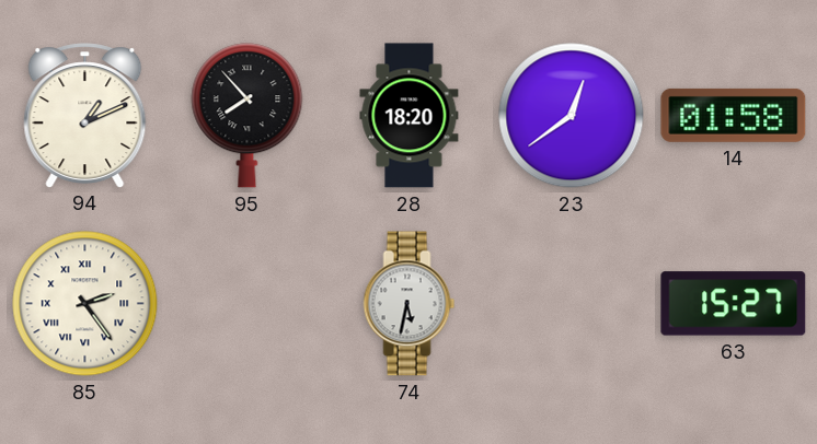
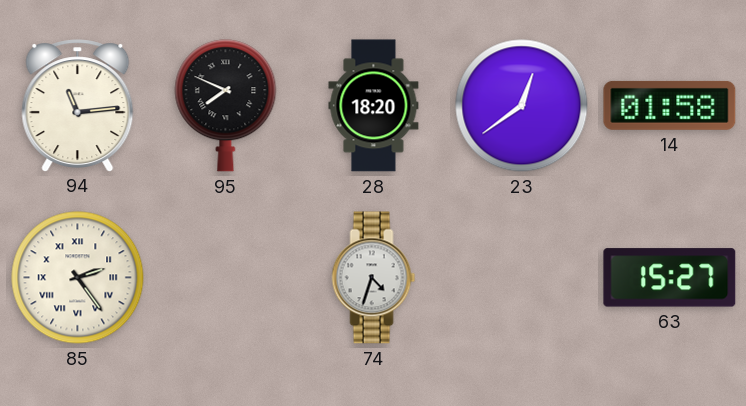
94: 1:11 -> 11:14
95: 7:53 -> 7:49
74: 5:32 -> 4:33
